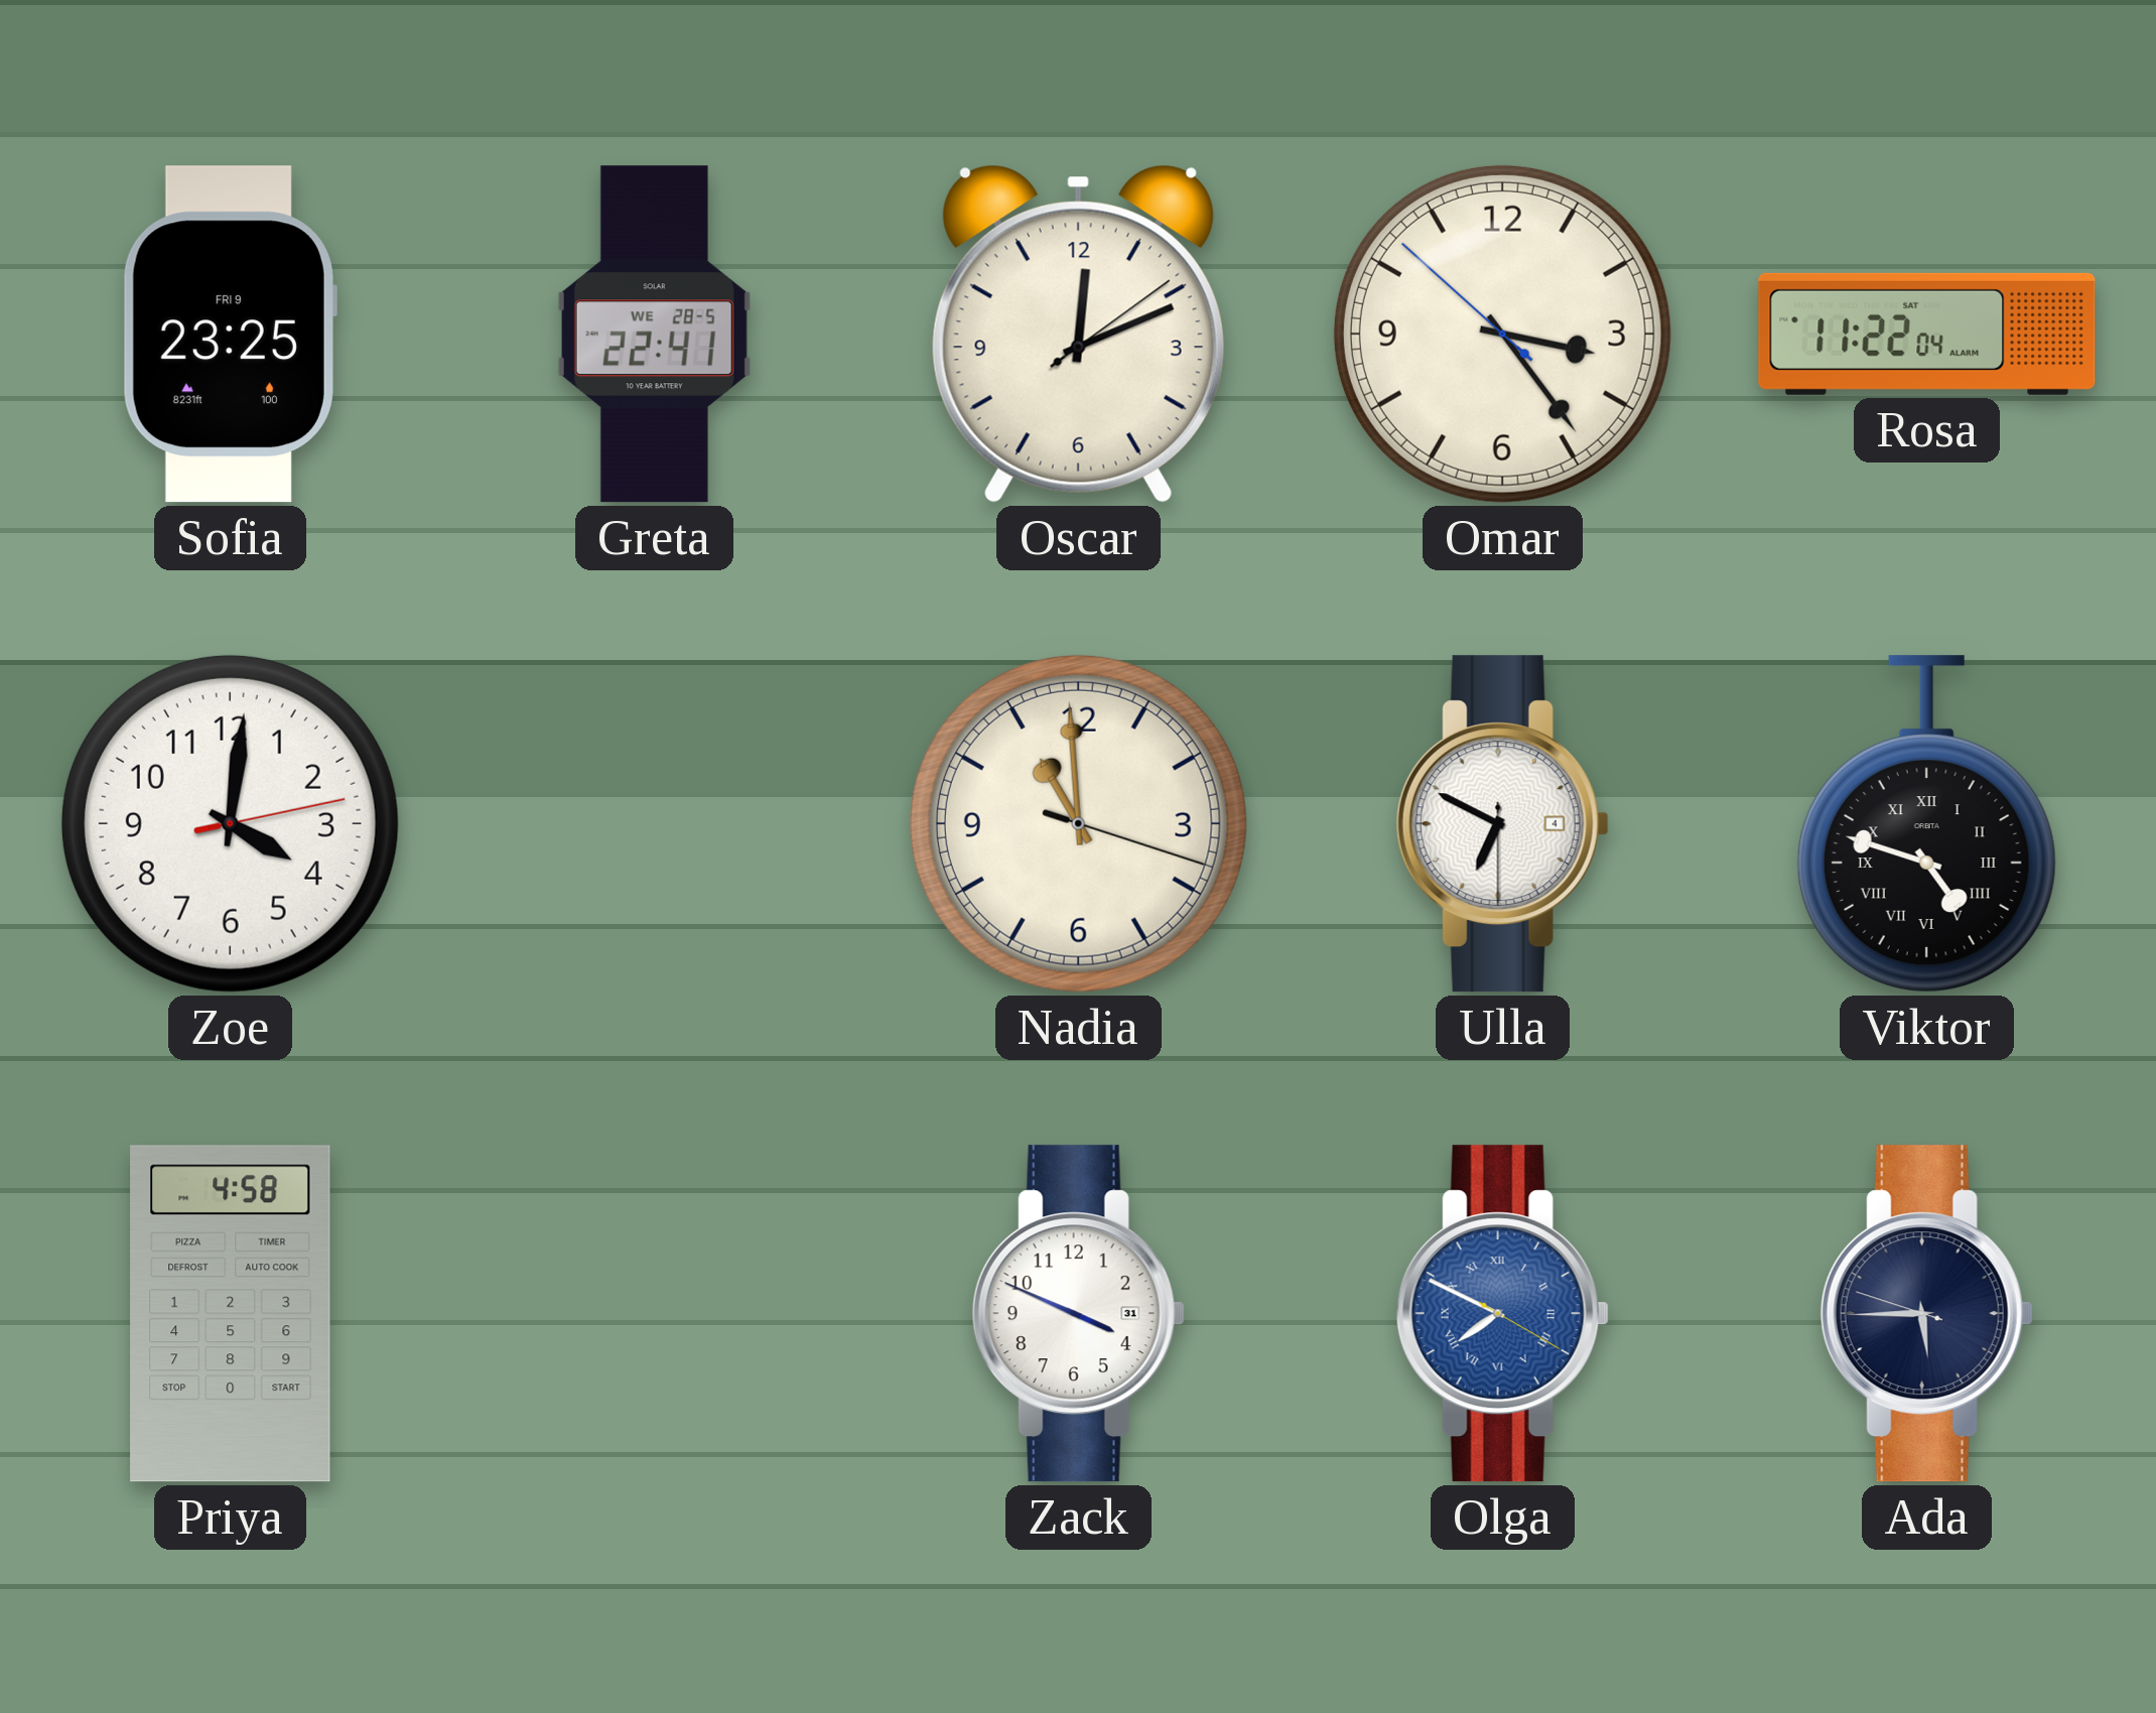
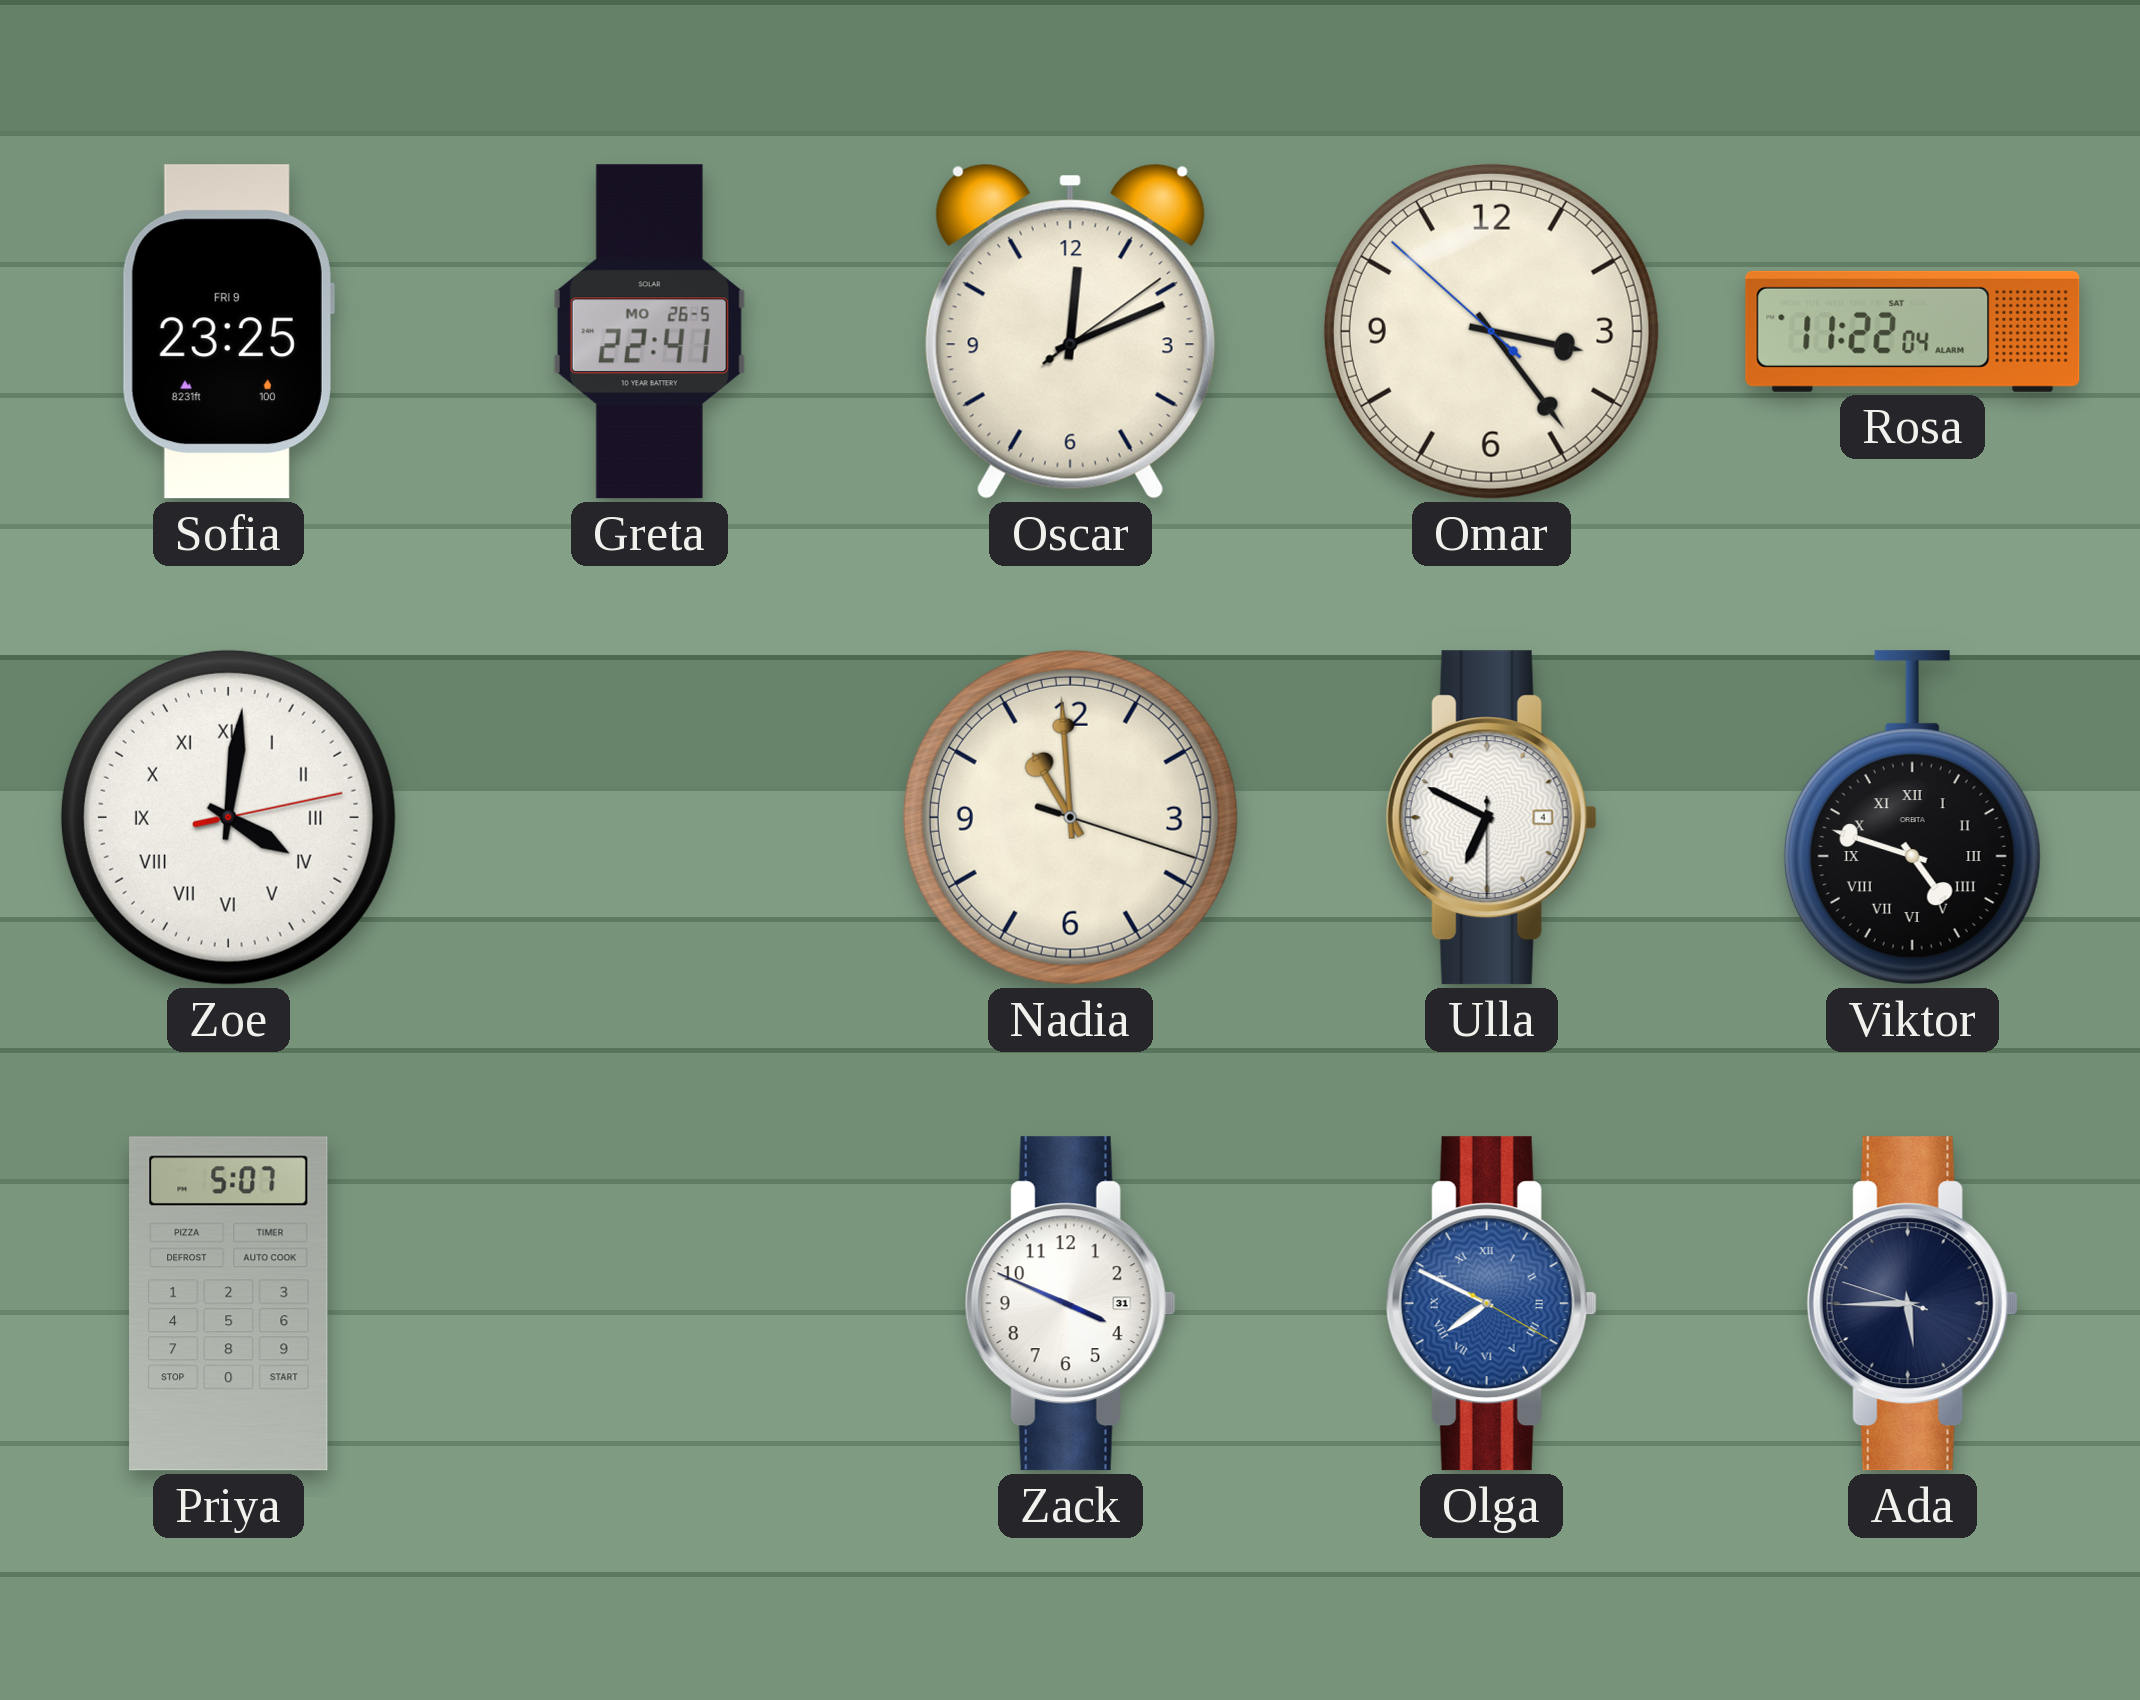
Greta date: WE 28-5 -> MO 26-5
Zoe numerals: Arabic -> Roman
Priya: 4:58 -> 5:07
